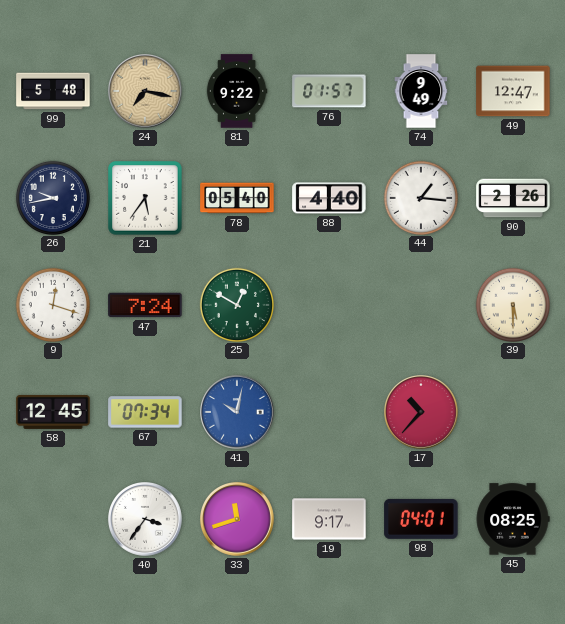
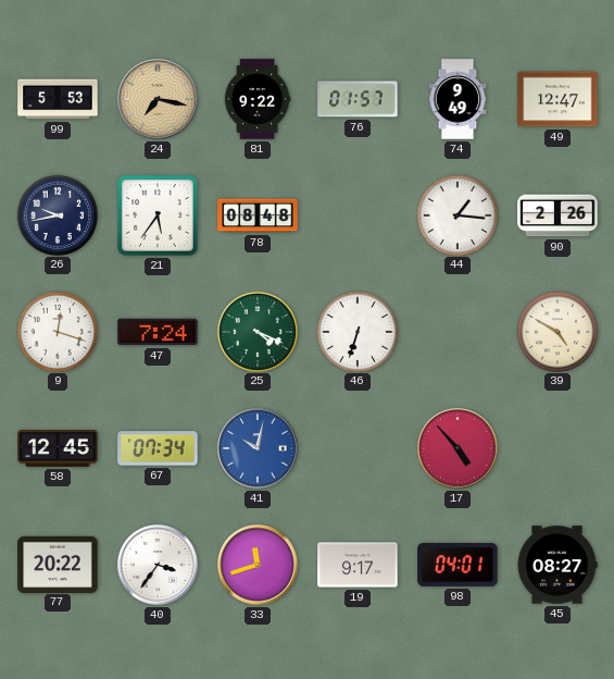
99: 5:48 -> 5:53
78: 05:40 -> 08:48
88: 4:40 -> none
25: 12:50 -> 4:19
46: none -> 6:33
39: 5:30 -> 4:50
17: 10:37 -> 4:53
77: none -> 20:22
45: 08:25 -> 08:27
